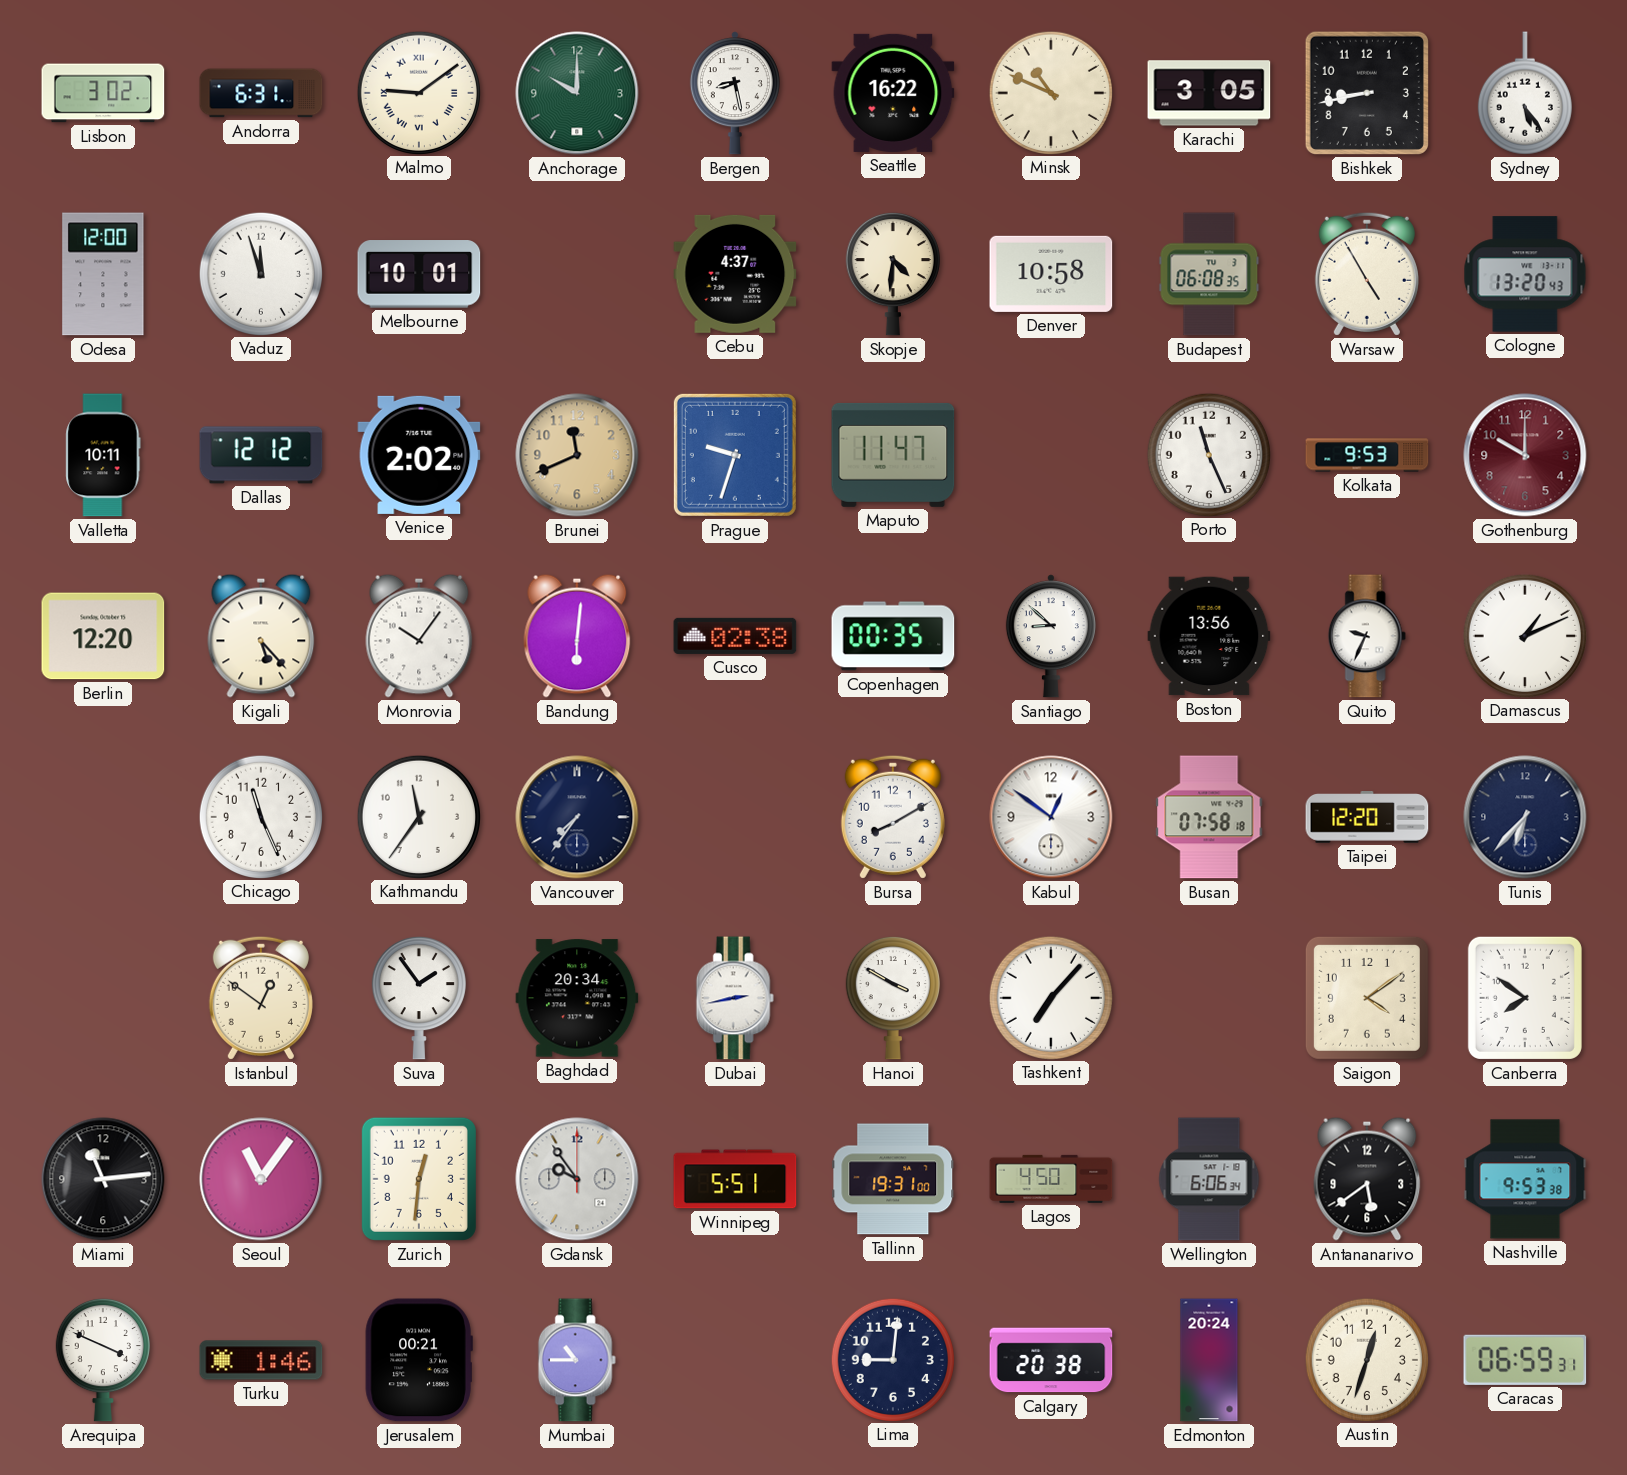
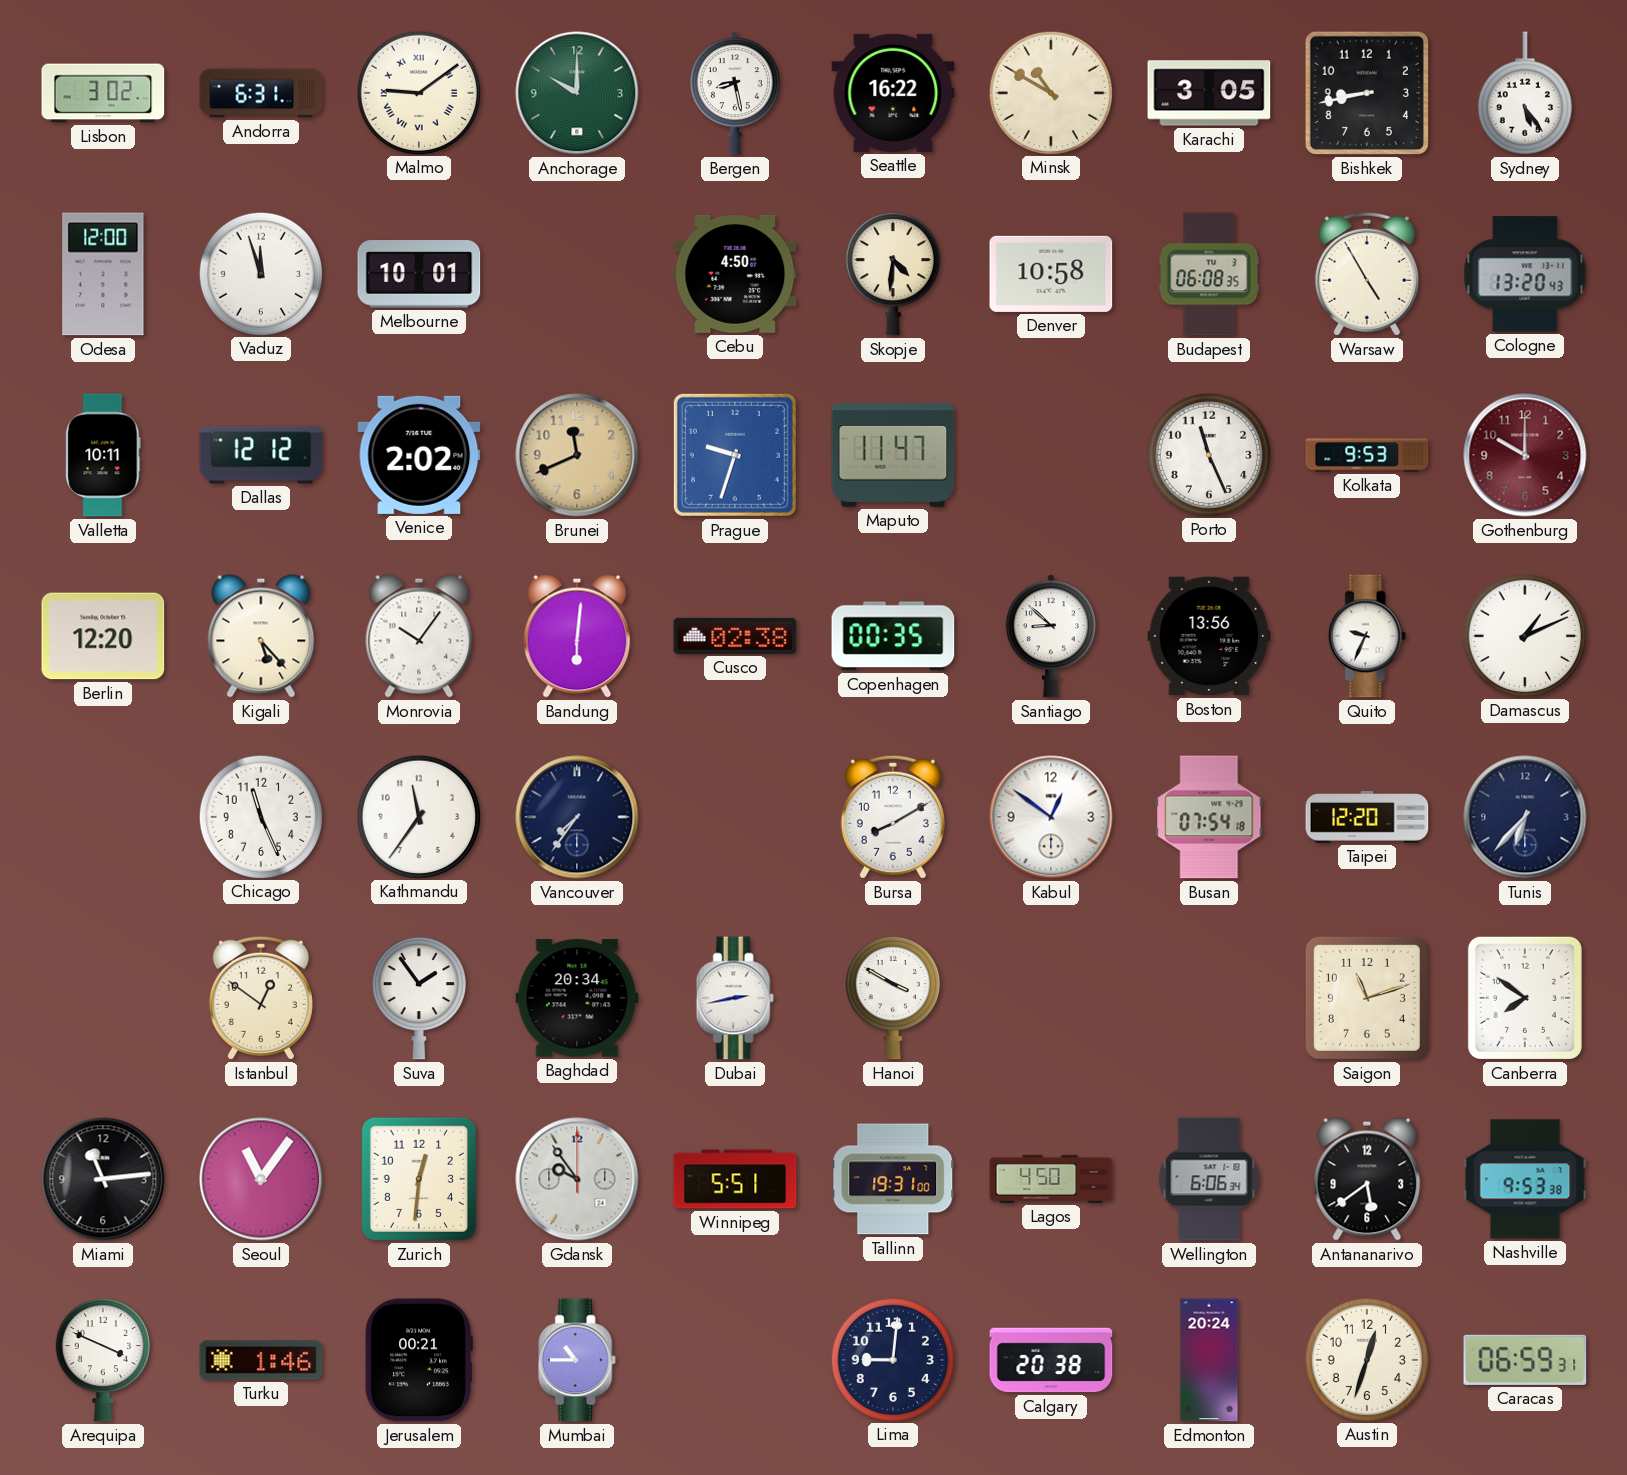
Minsk: 10:49 -> 10:50
Cebu: 4:37 -> 4:50
Busan: 07:58 -> 07:54
Tashkent: 7:07 -> none
Saigon: 4:09 -> 11:12
